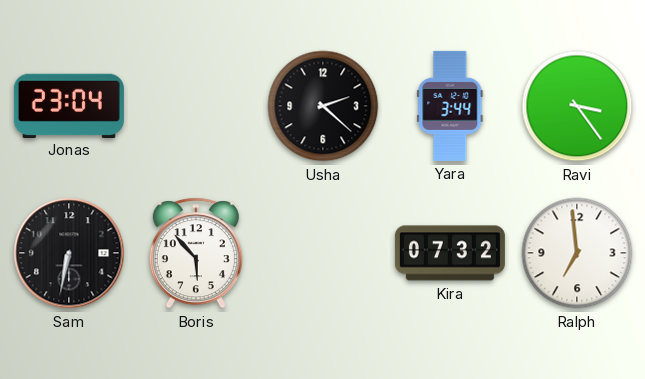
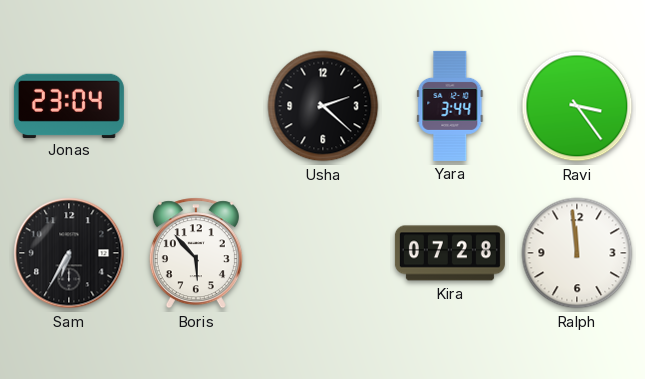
Sam: 6:32 -> 6:35
Kira: 07:32 -> 07:28
Ralph: 6:59 -> 11:59
